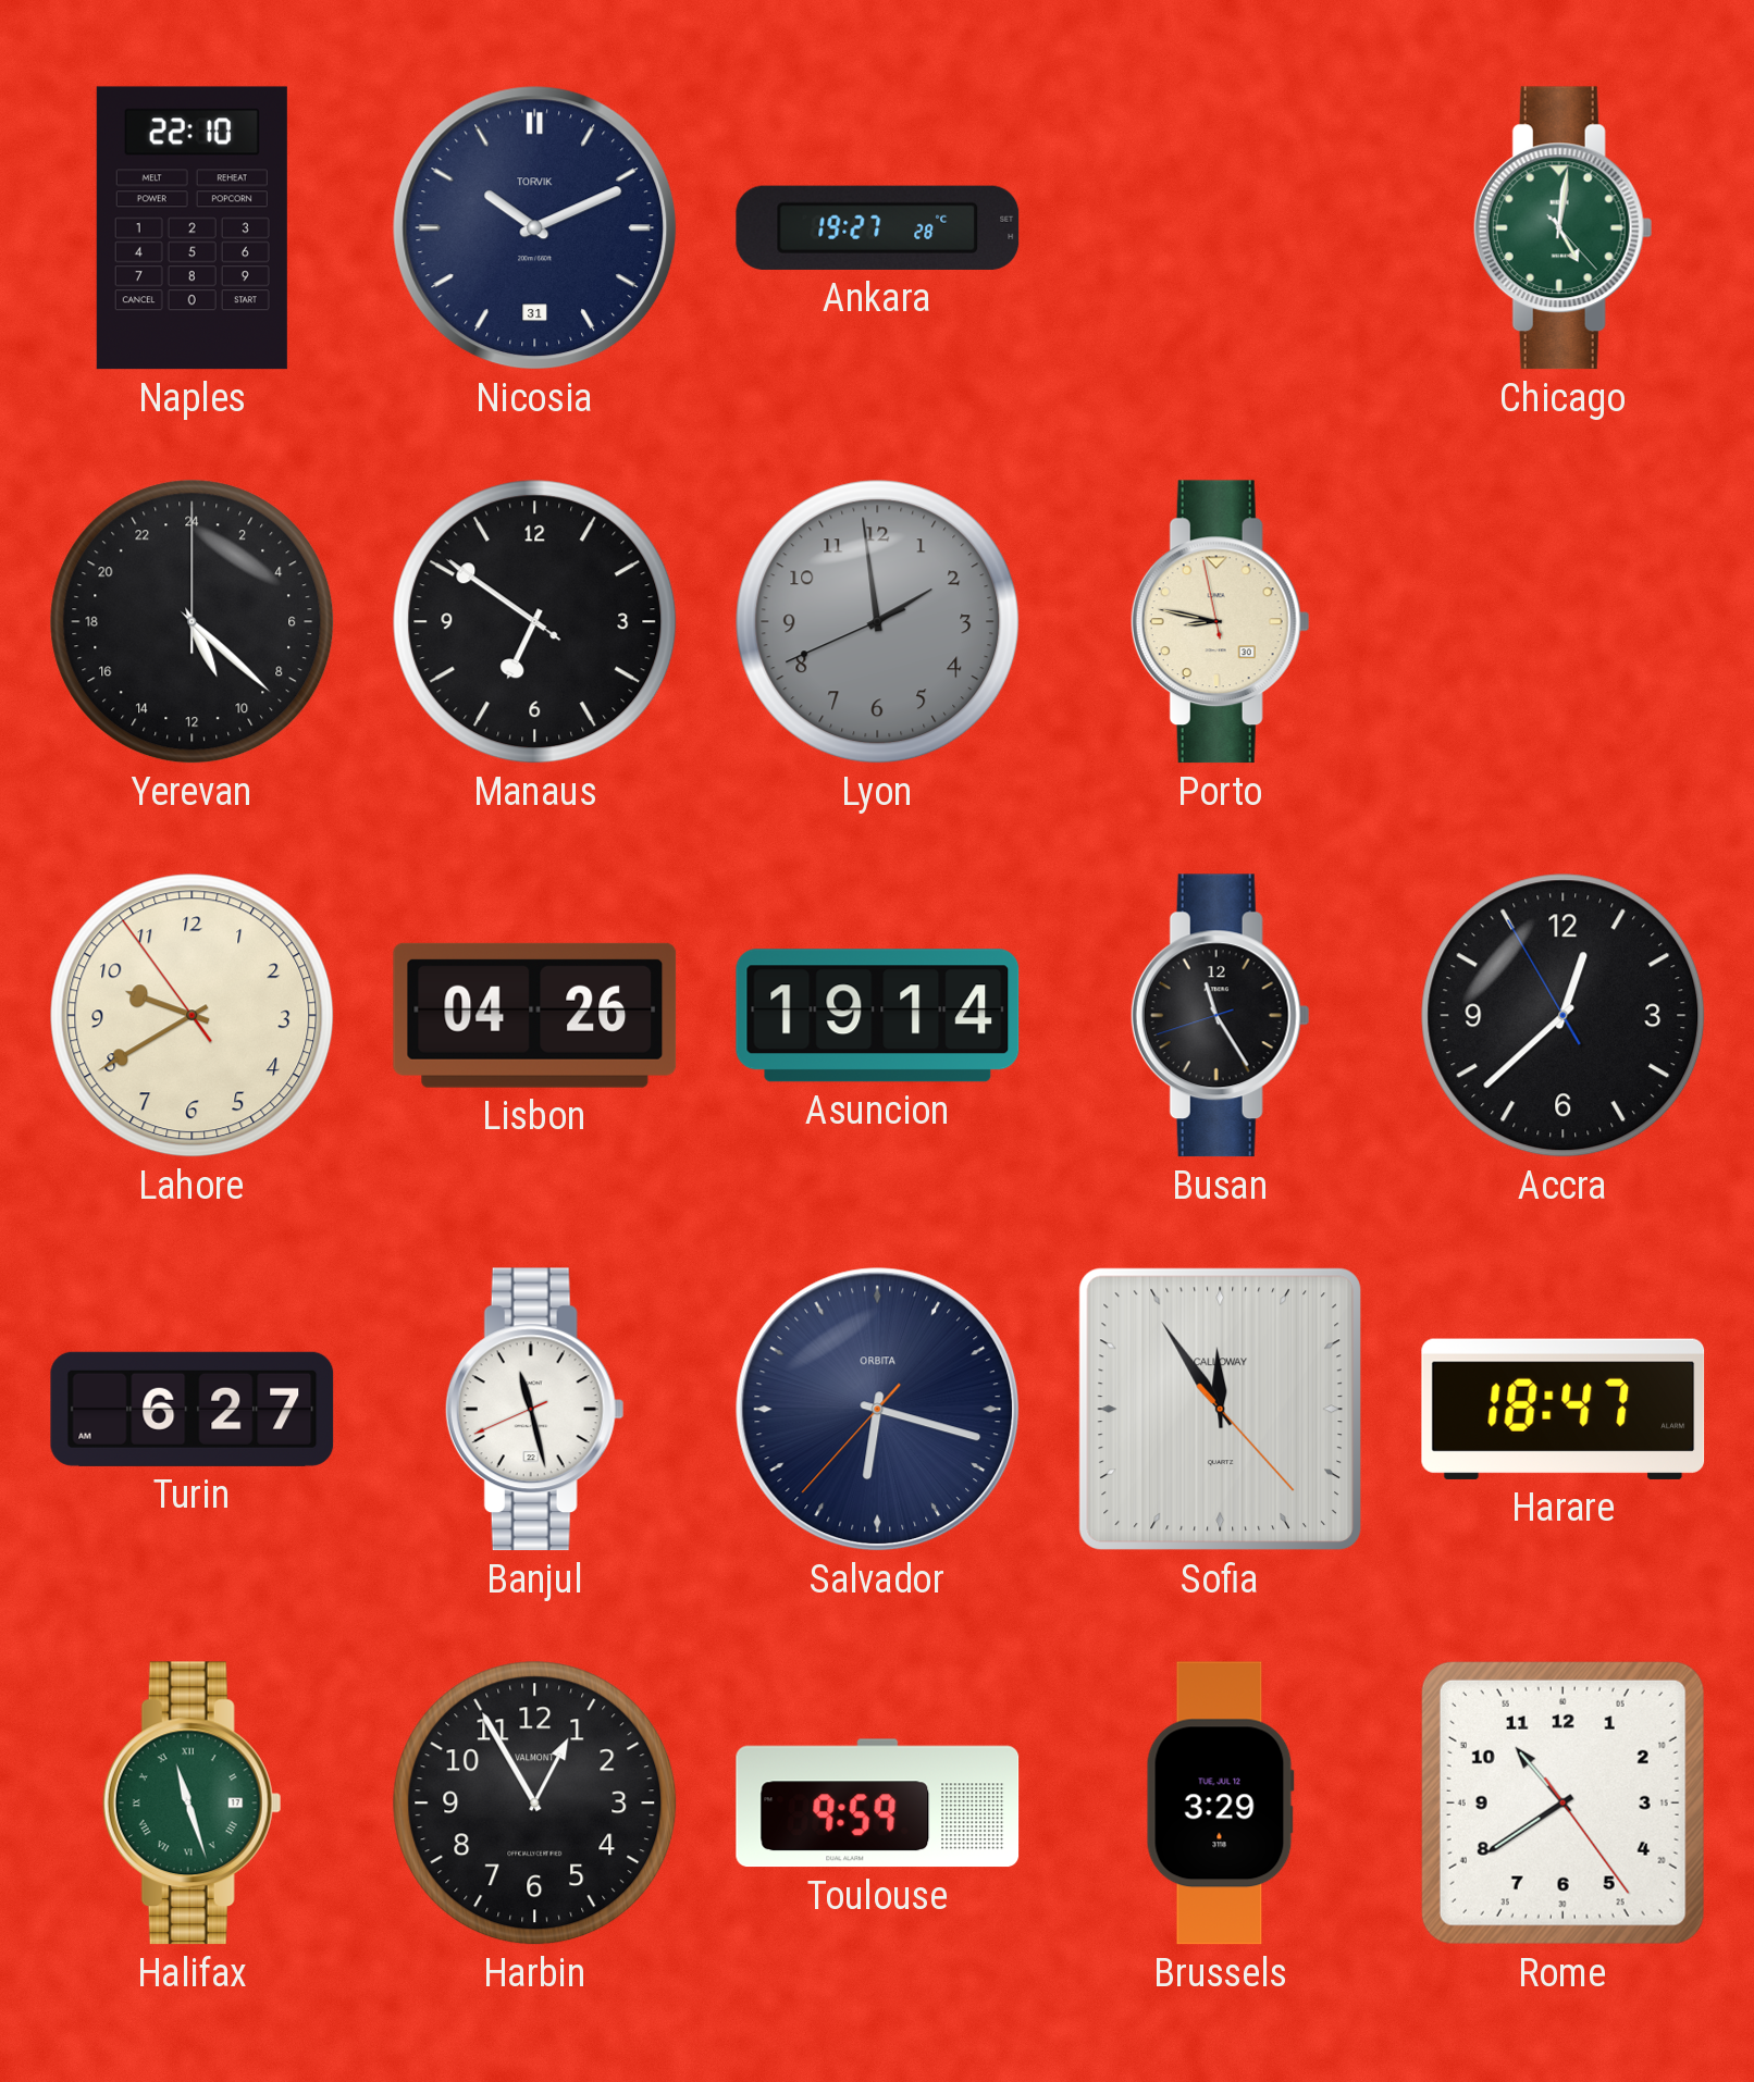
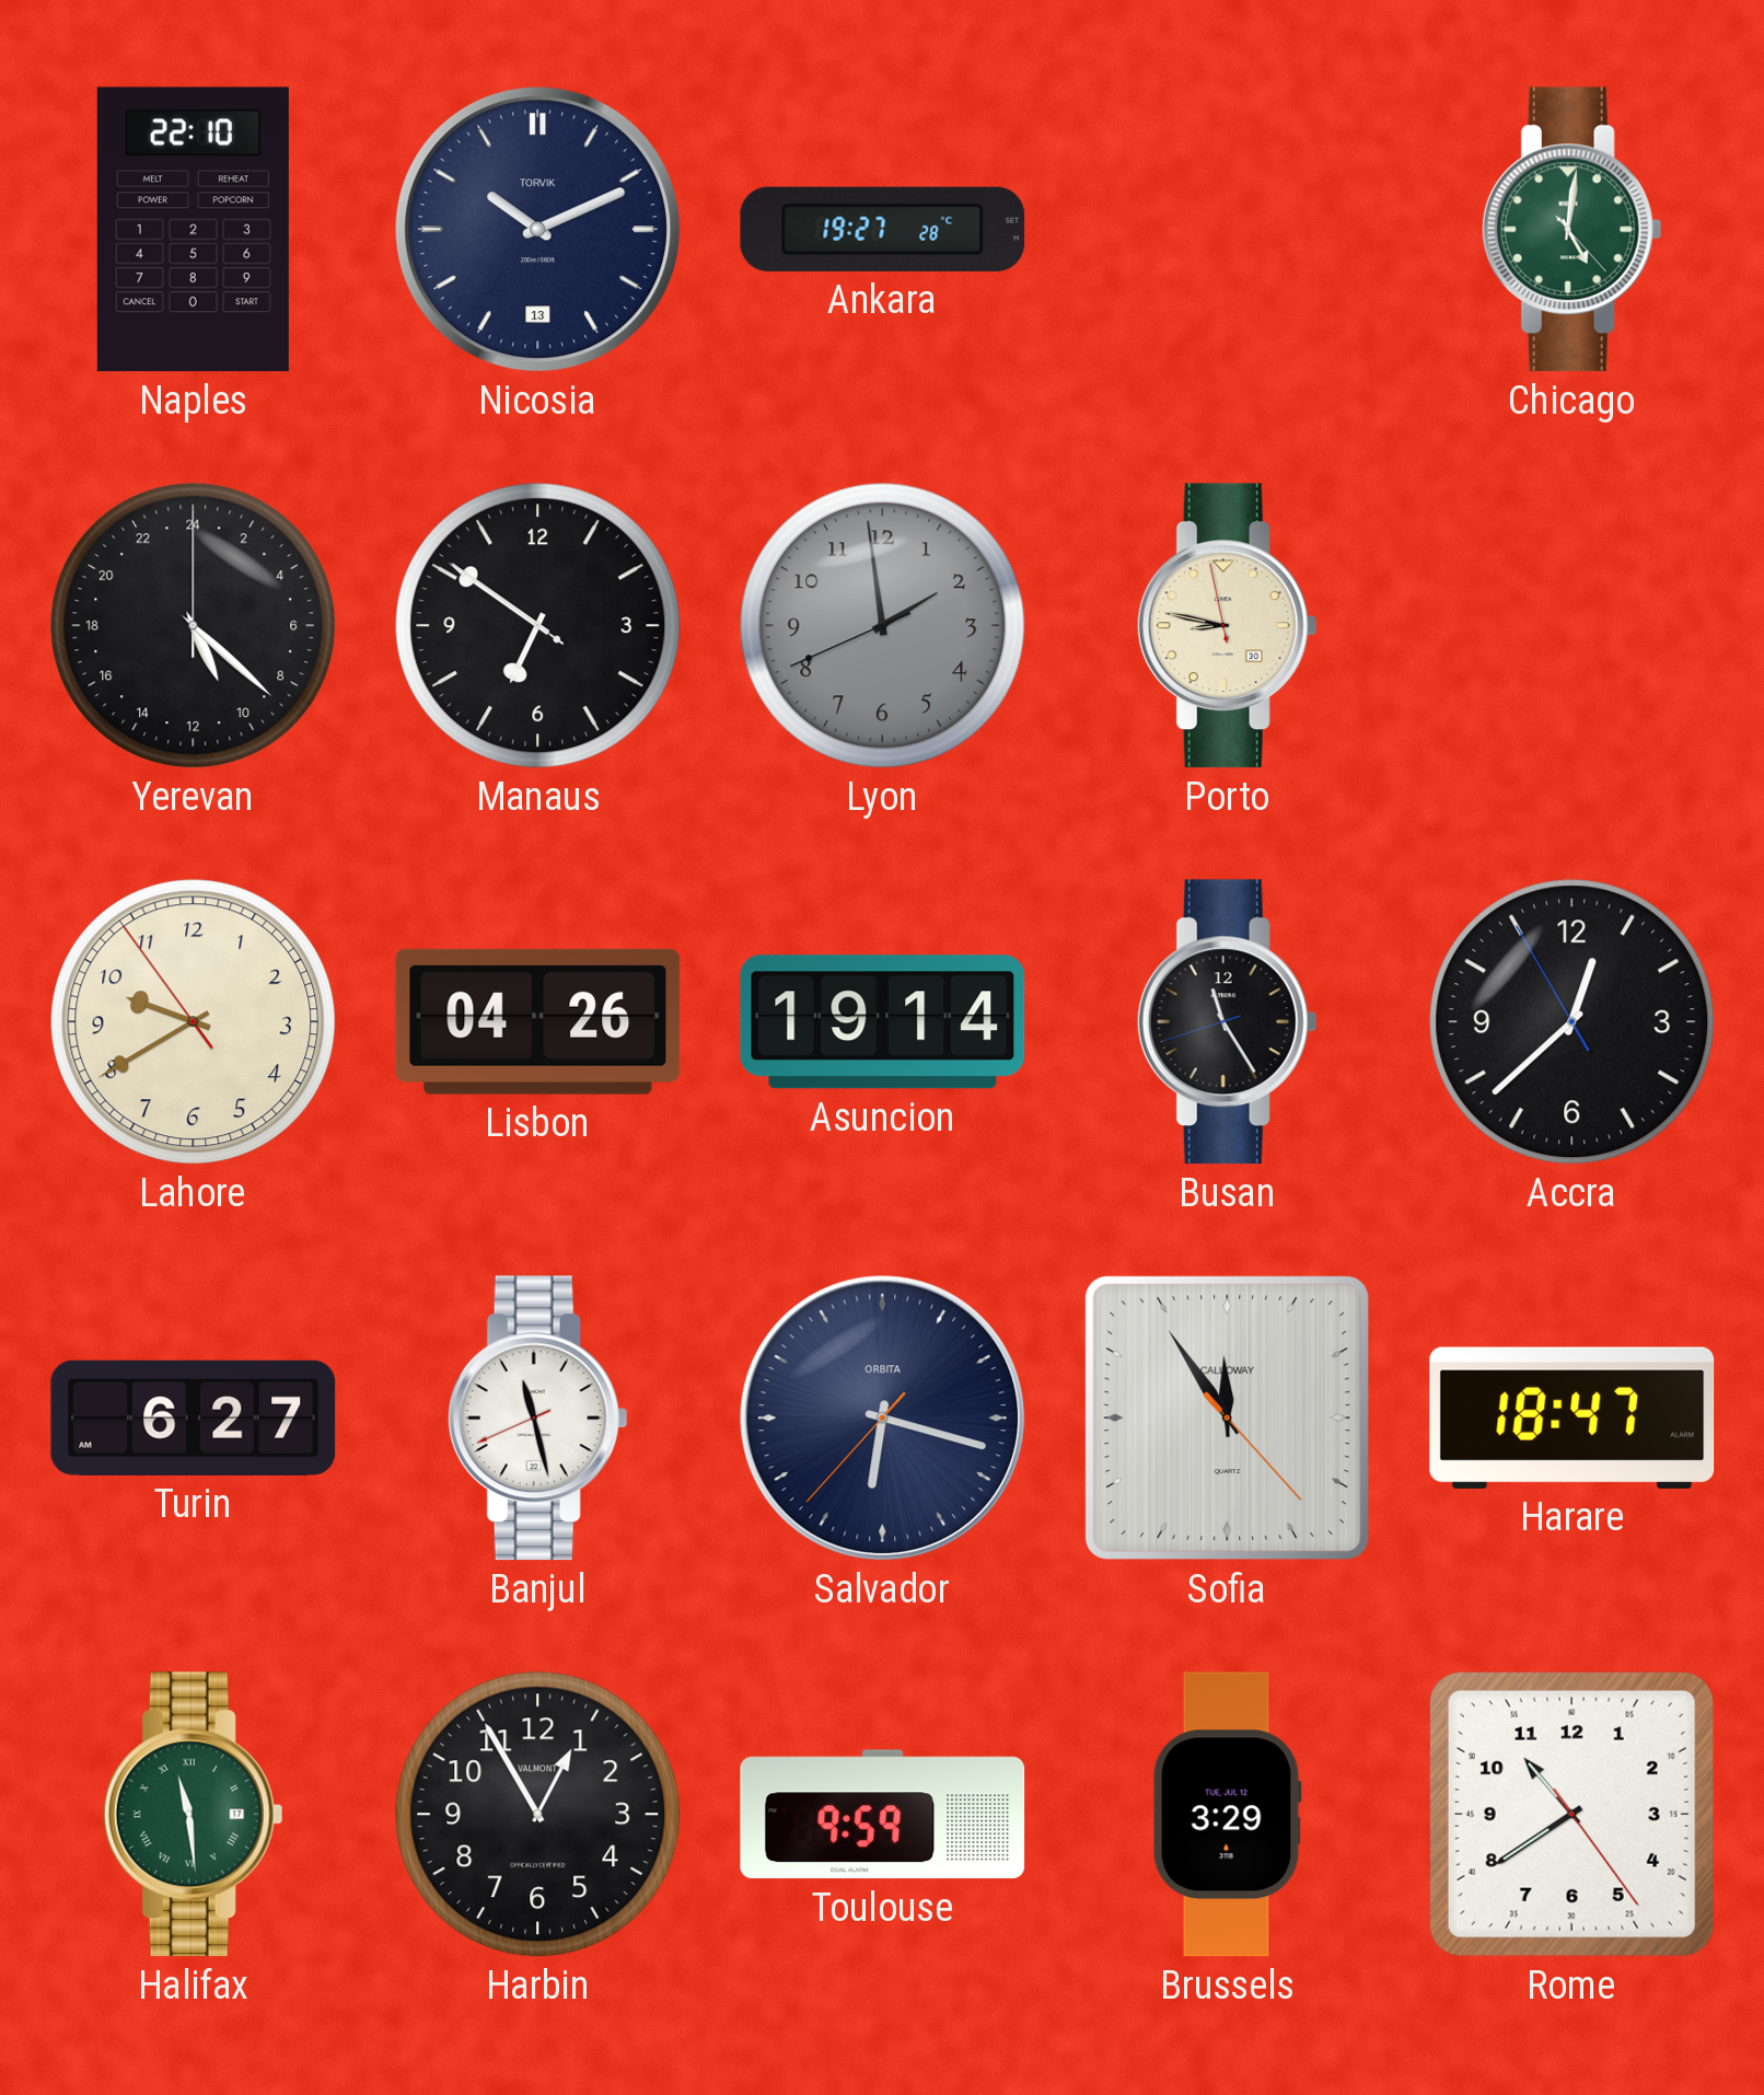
Nicosia date: 31 -> 13
Halifax: 11:27 -> 11:29
